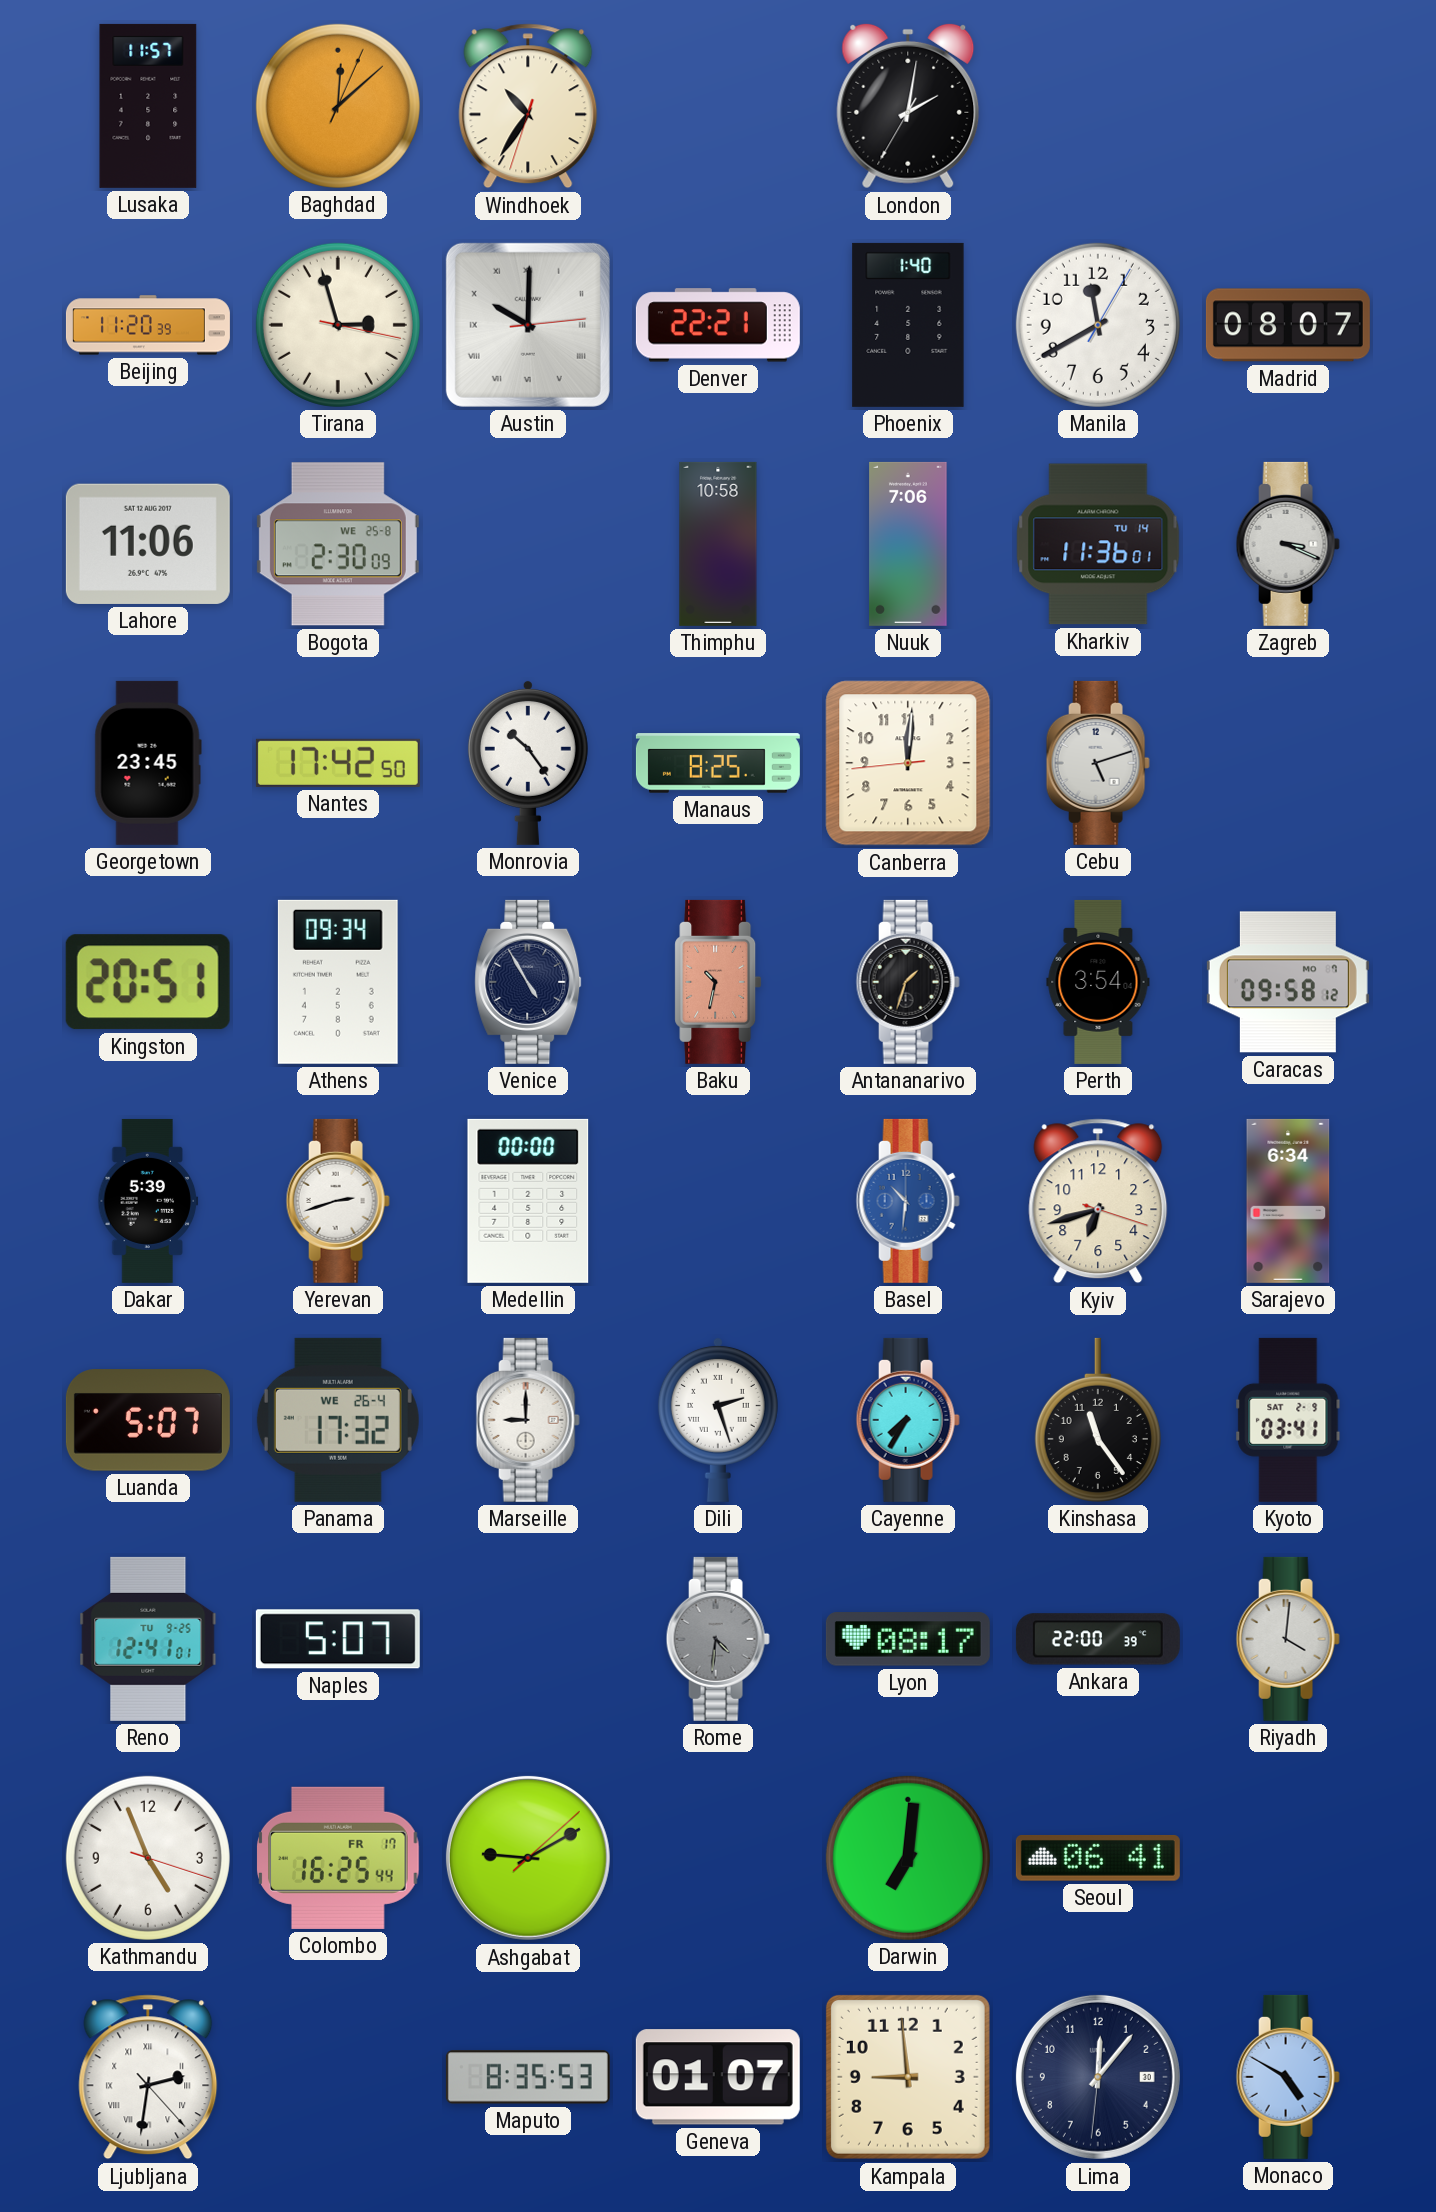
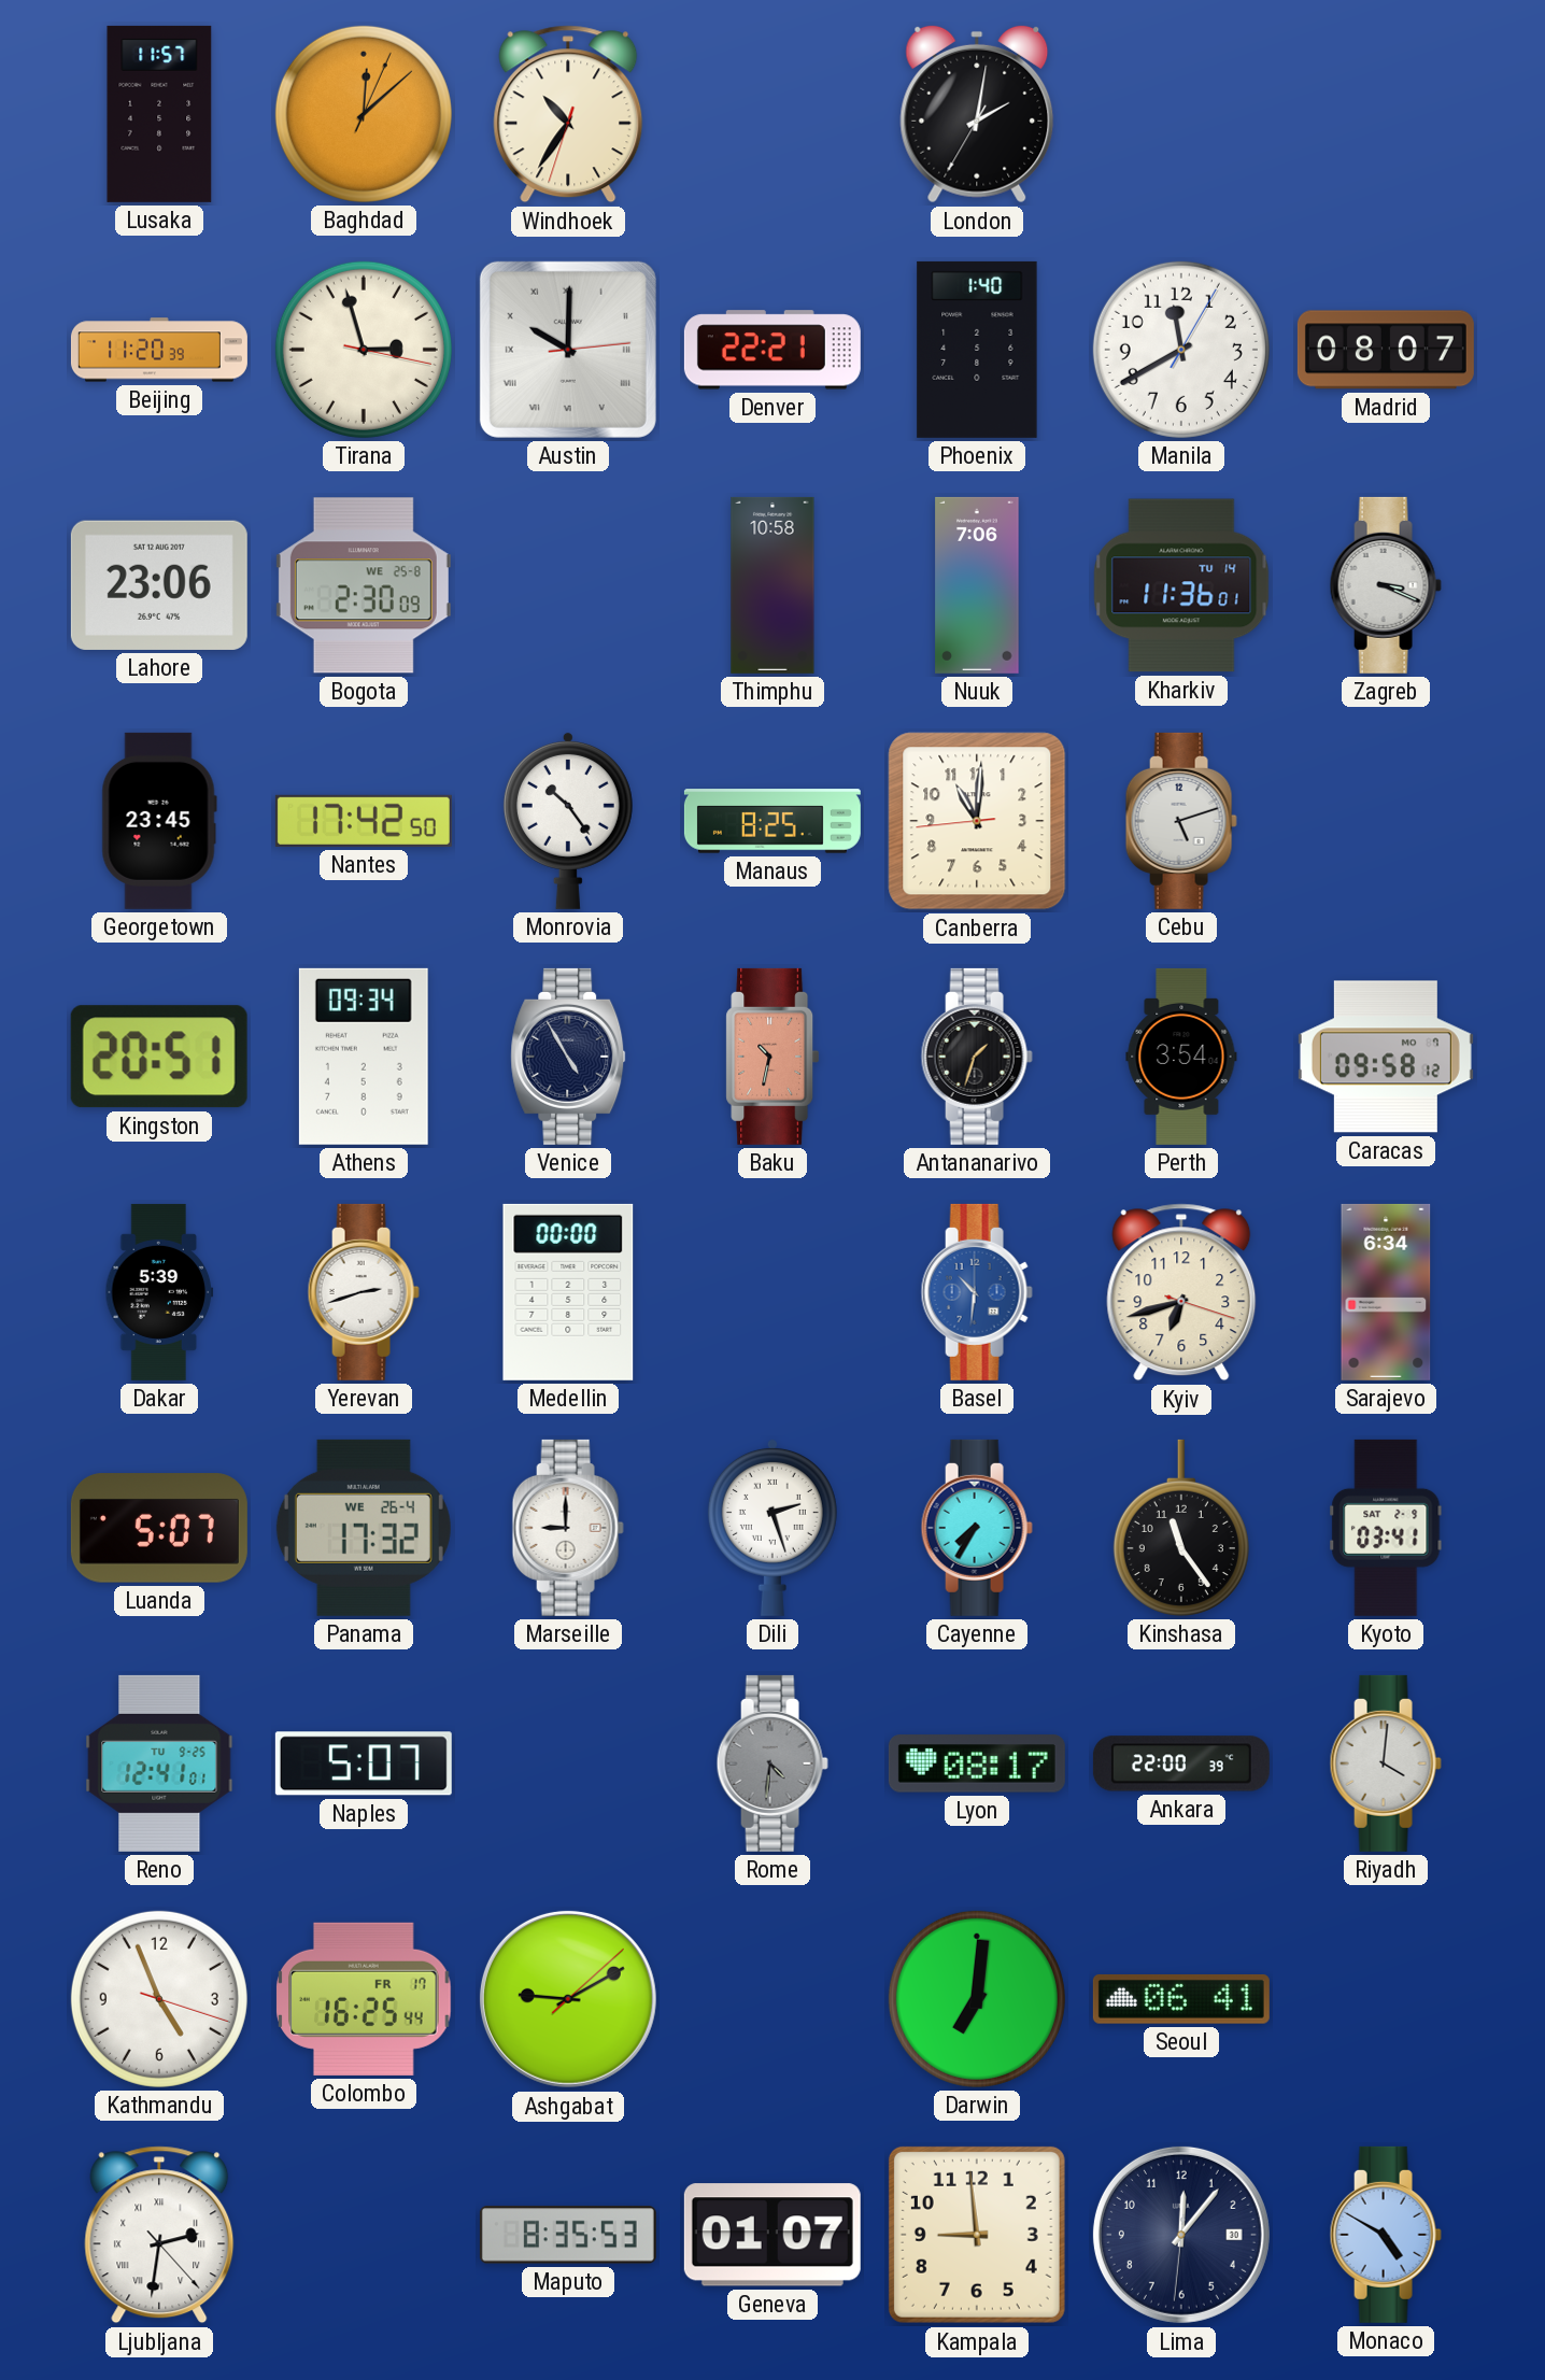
Lahore: 11:06 -> 23:06
Canberra: 12:00 -> 11:00
